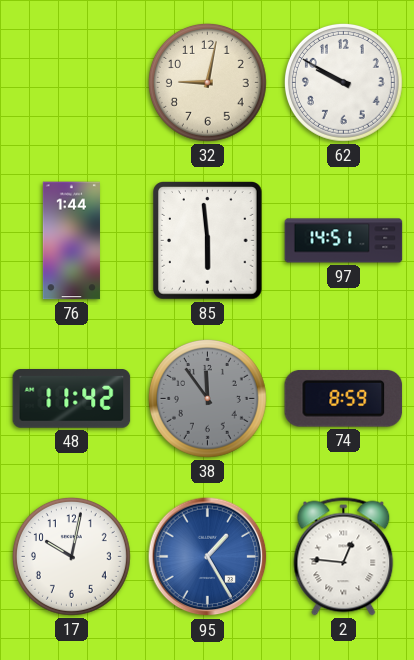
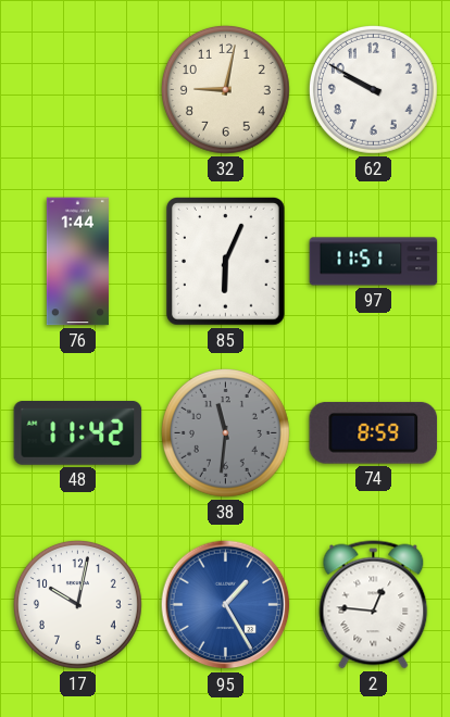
85: 5:59 -> 6:04
97: 14:51 -> 11:51
38: 11:54 -> 11:31
